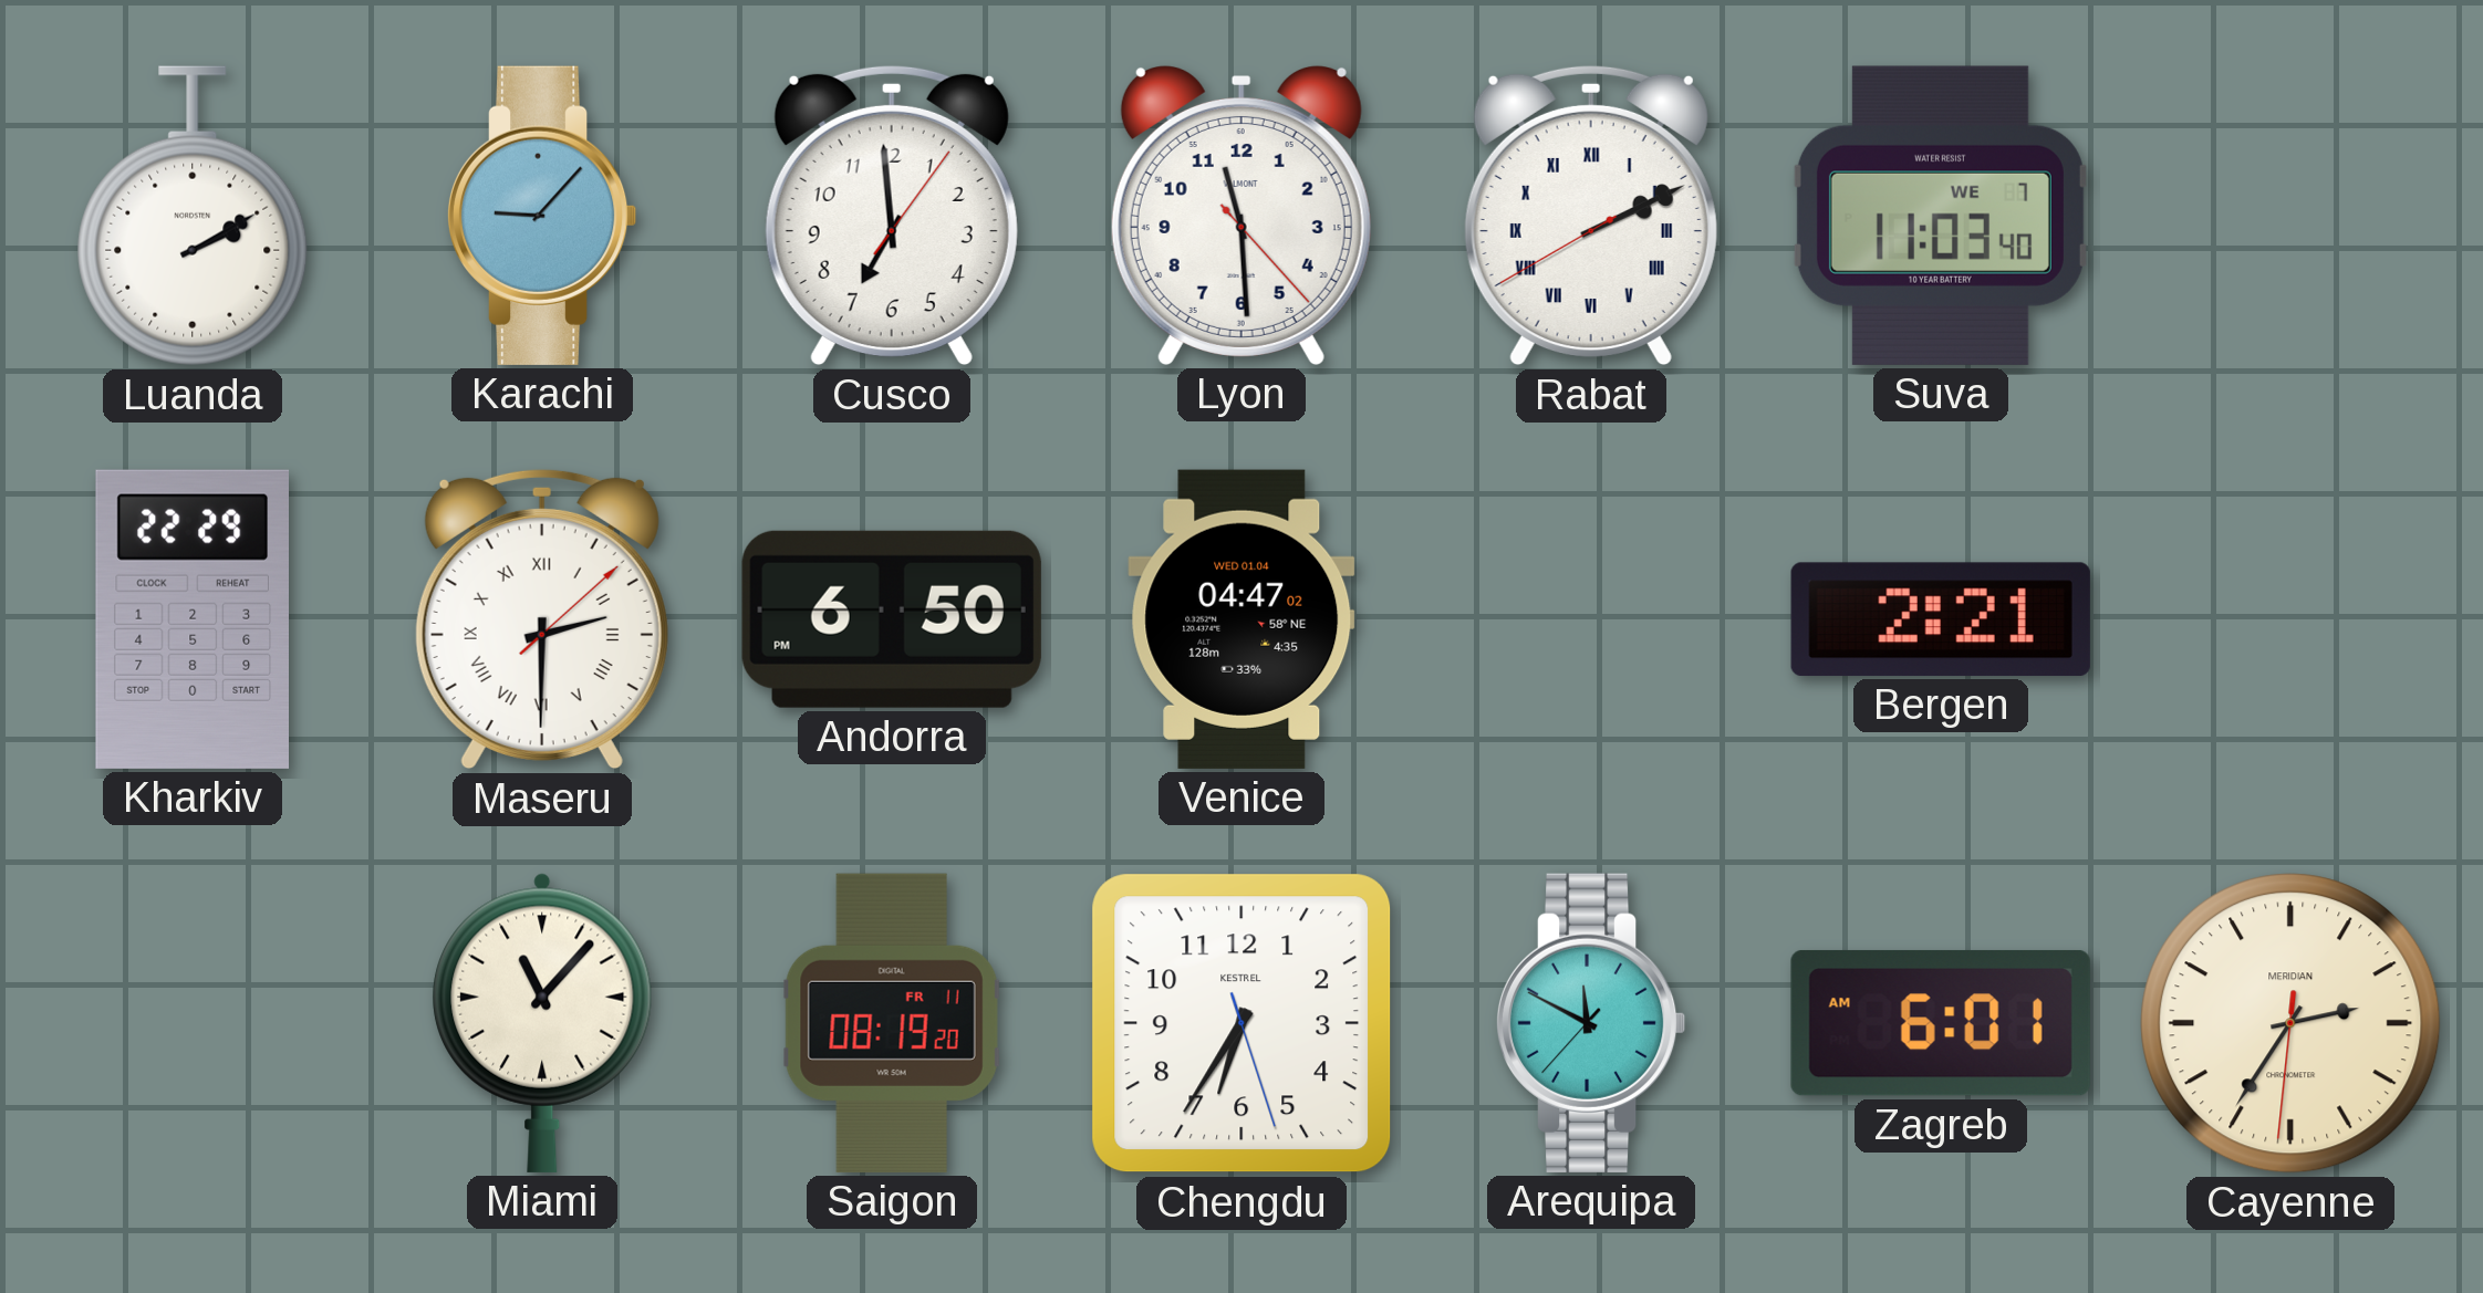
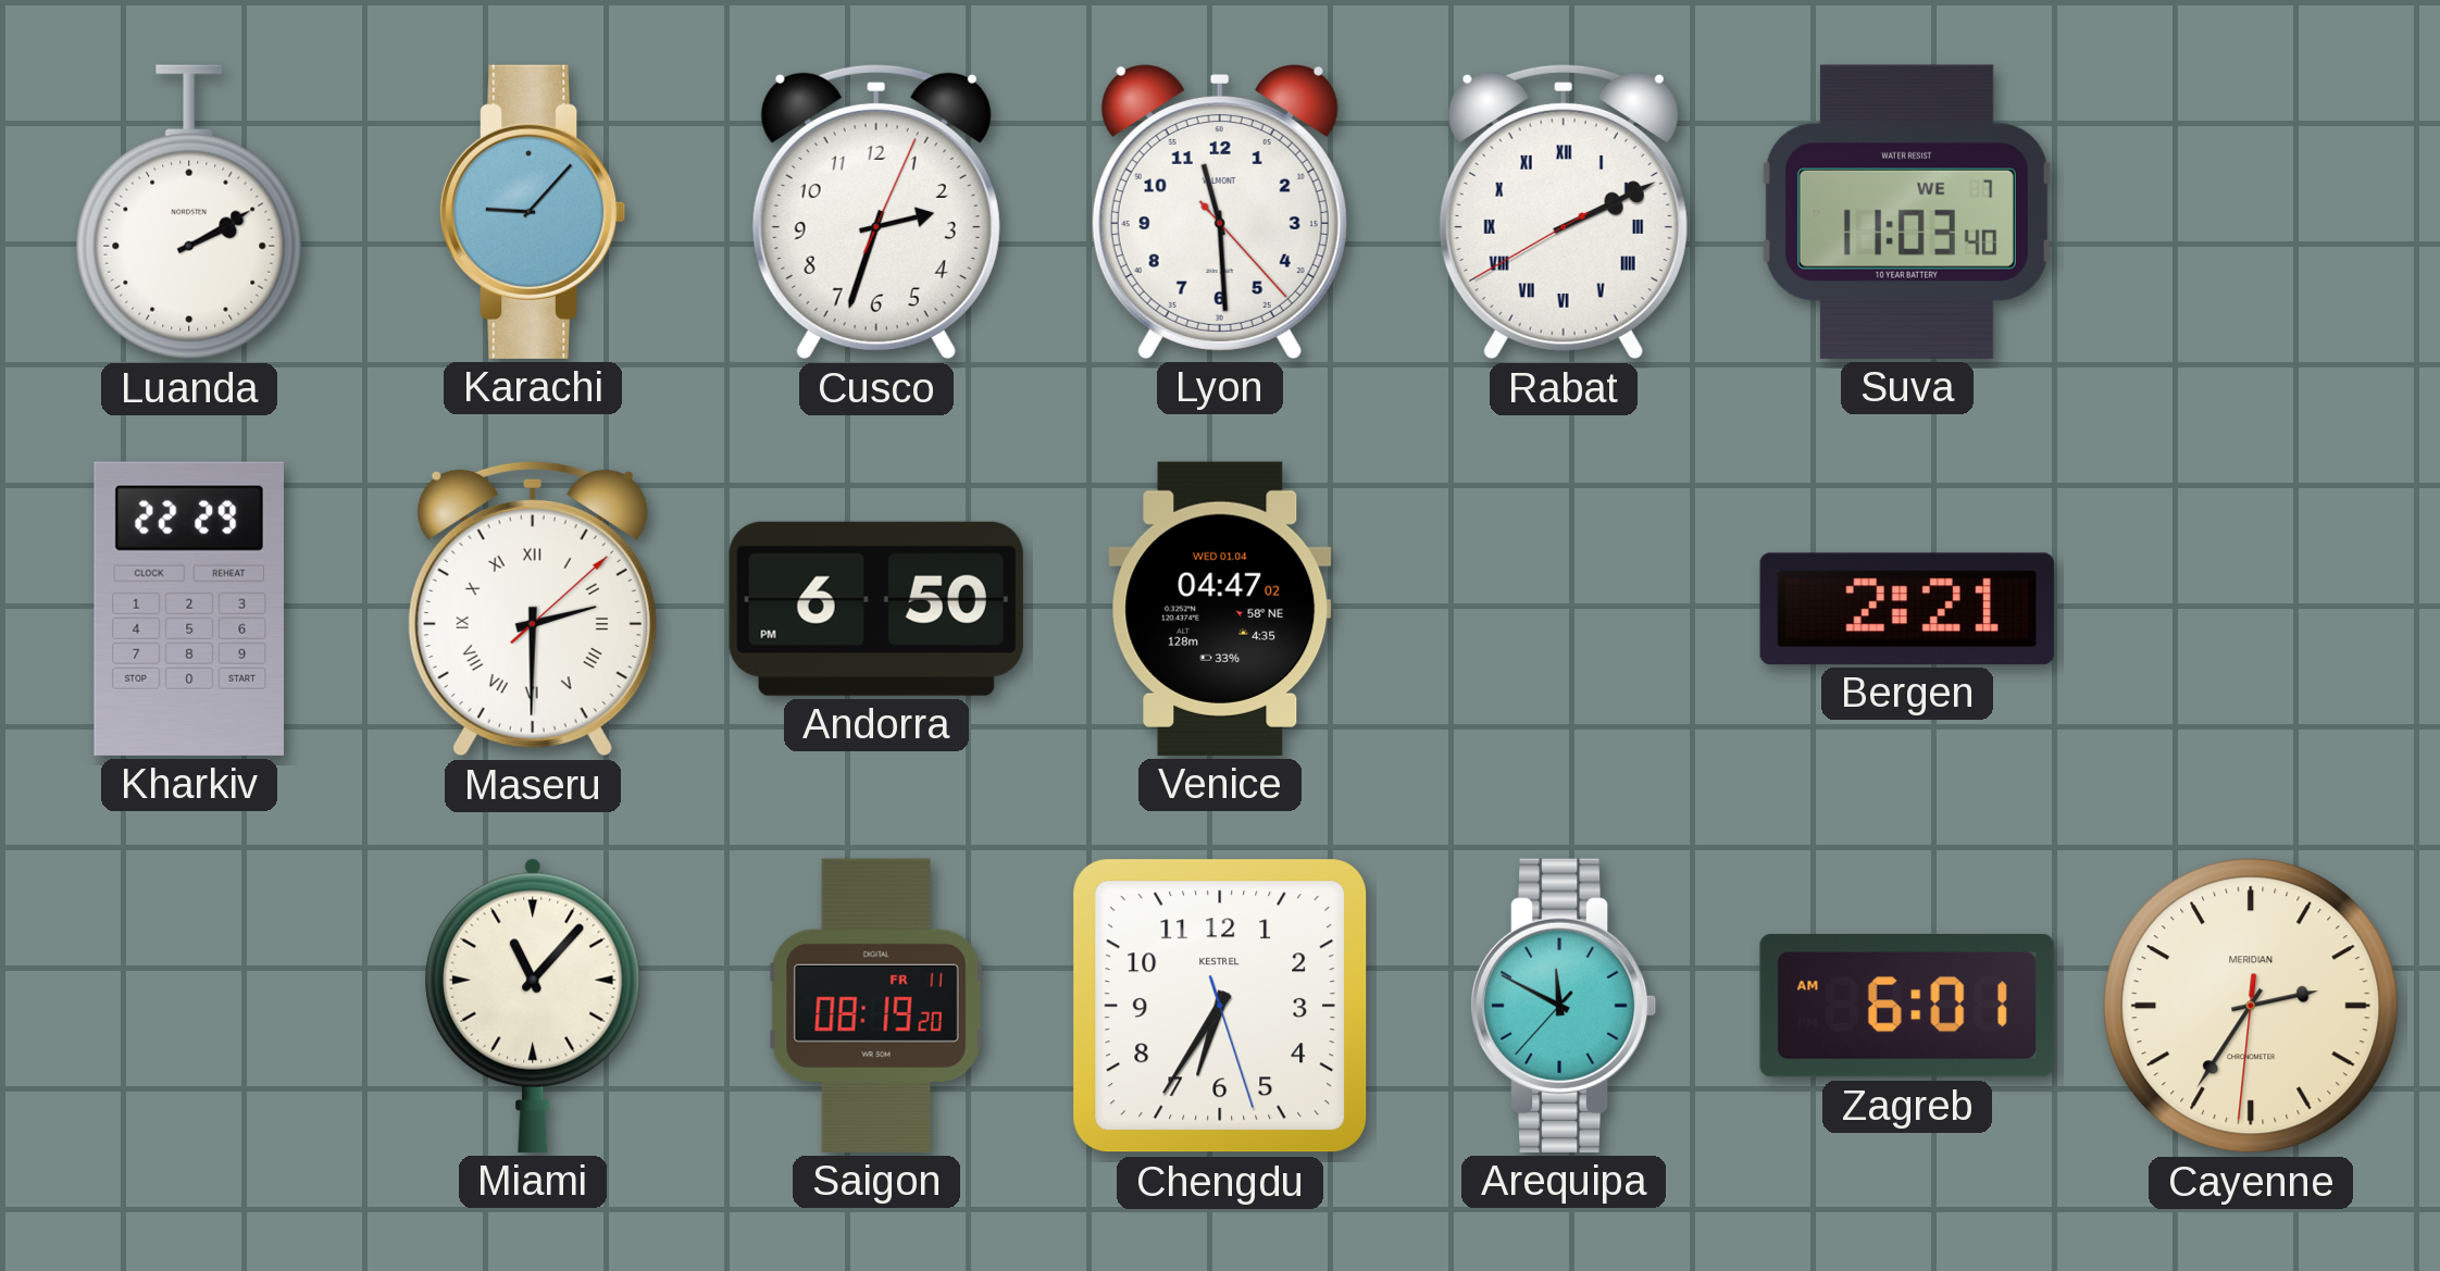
Cusco: 6:59 -> 2:33
